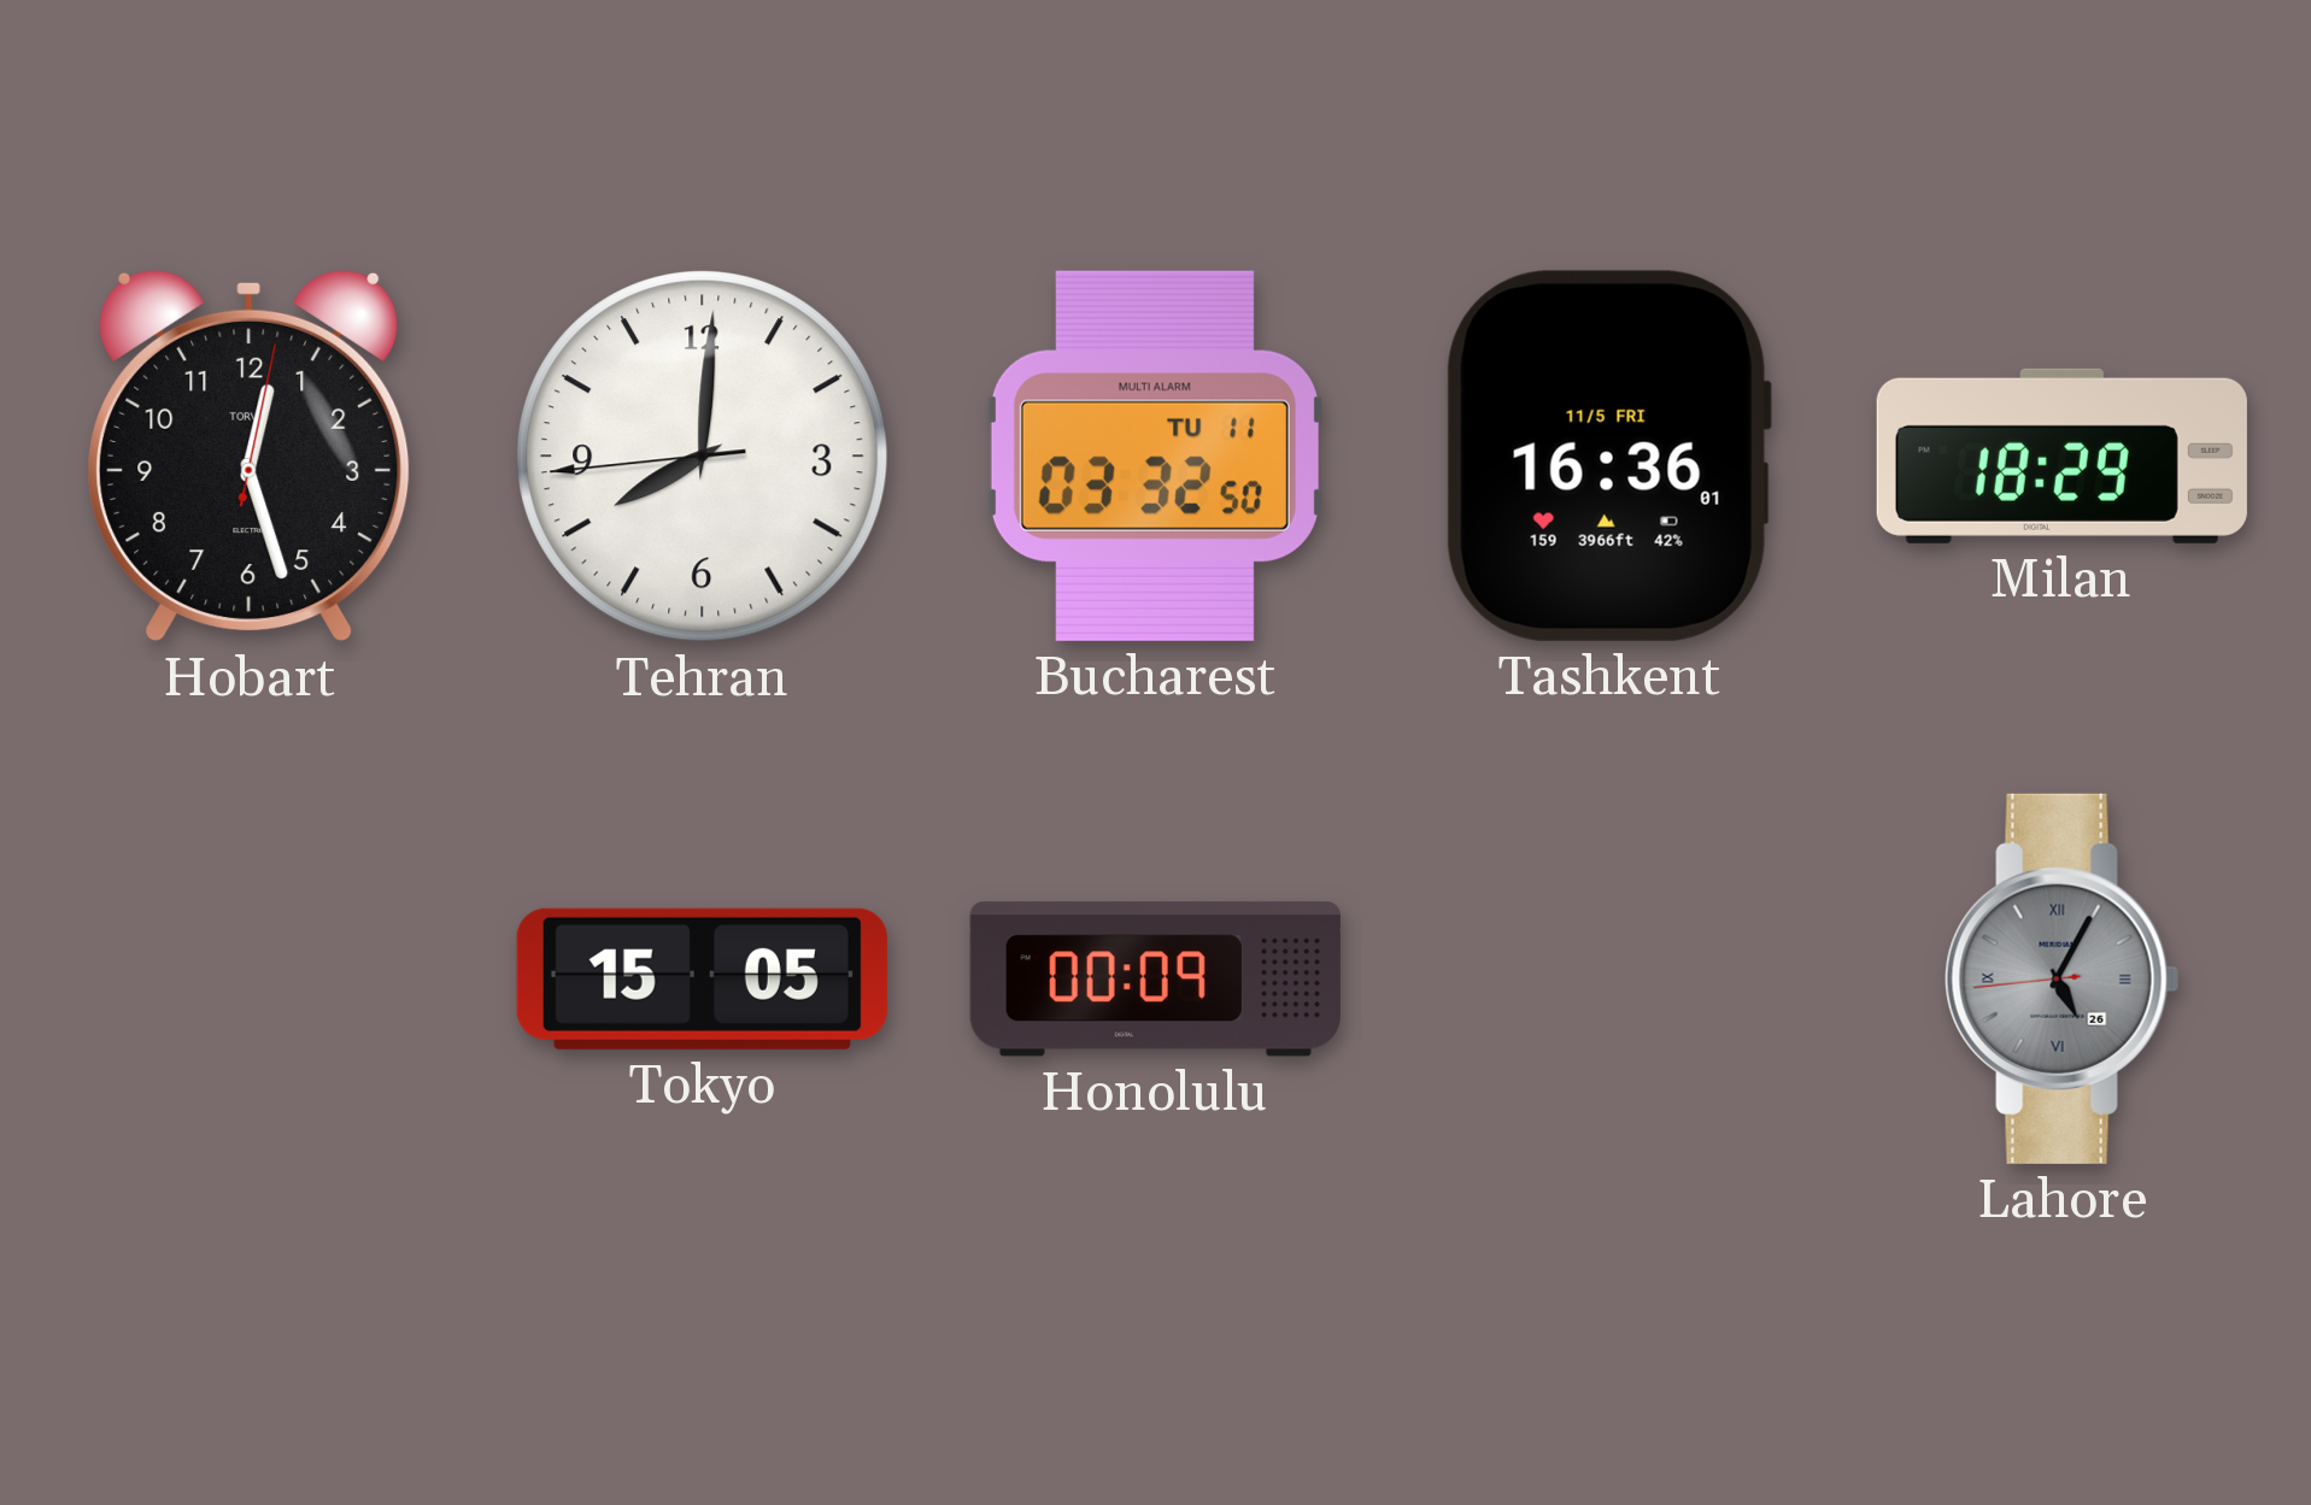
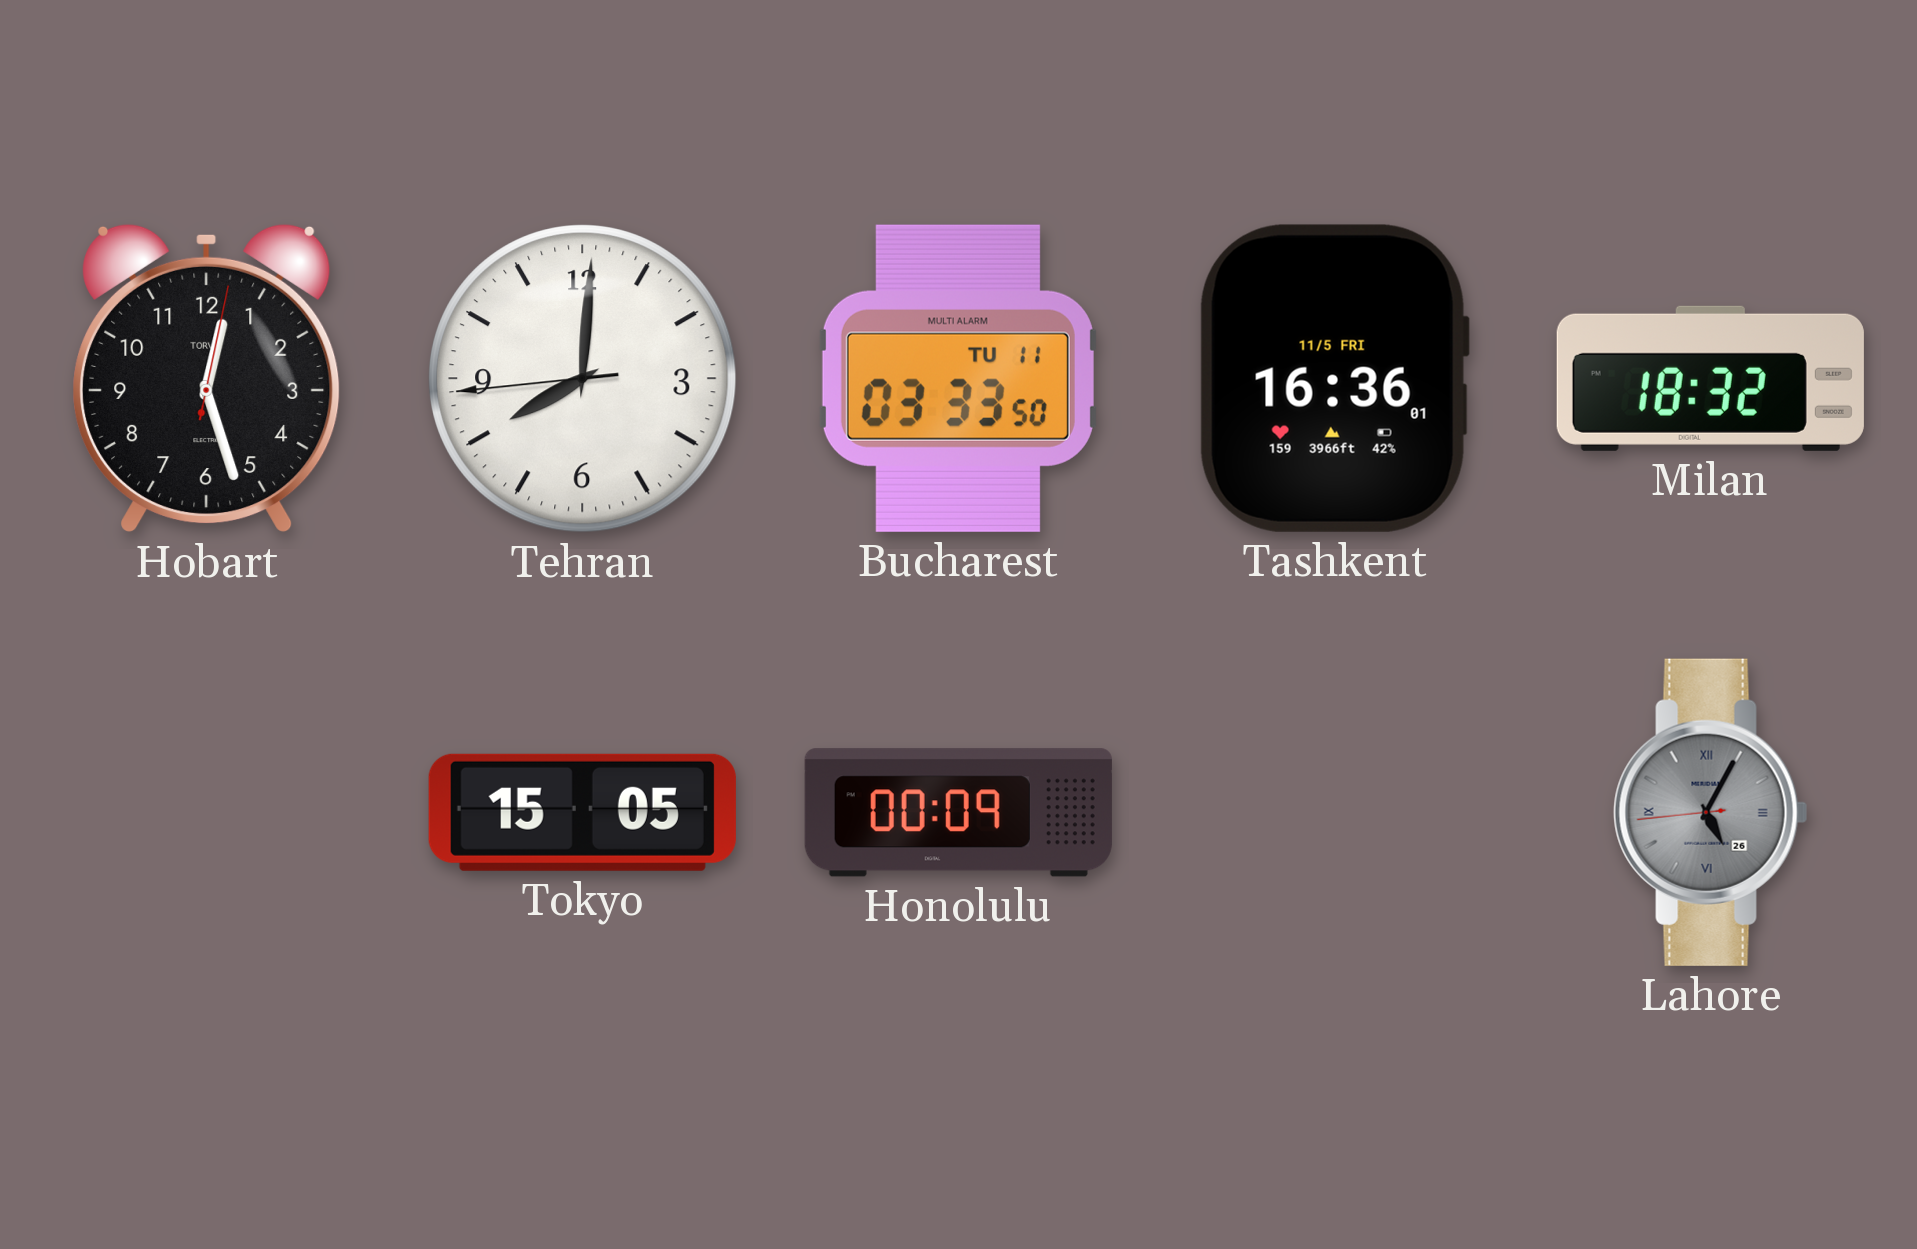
Bucharest: 03:32 -> 03:33
Milan: 18:29 -> 18:32
